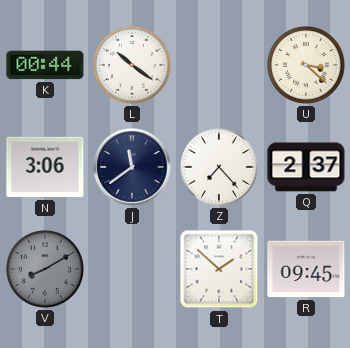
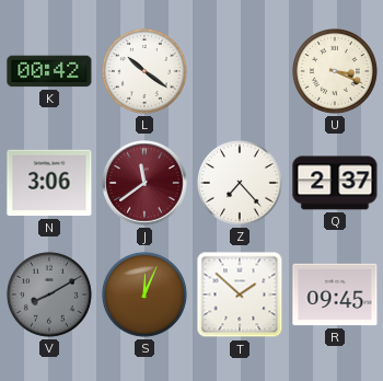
K: 00:44 -> 00:42
U: 3:22 -> 3:19
J dial: navy -> burgundy
S: none -> 12:04
